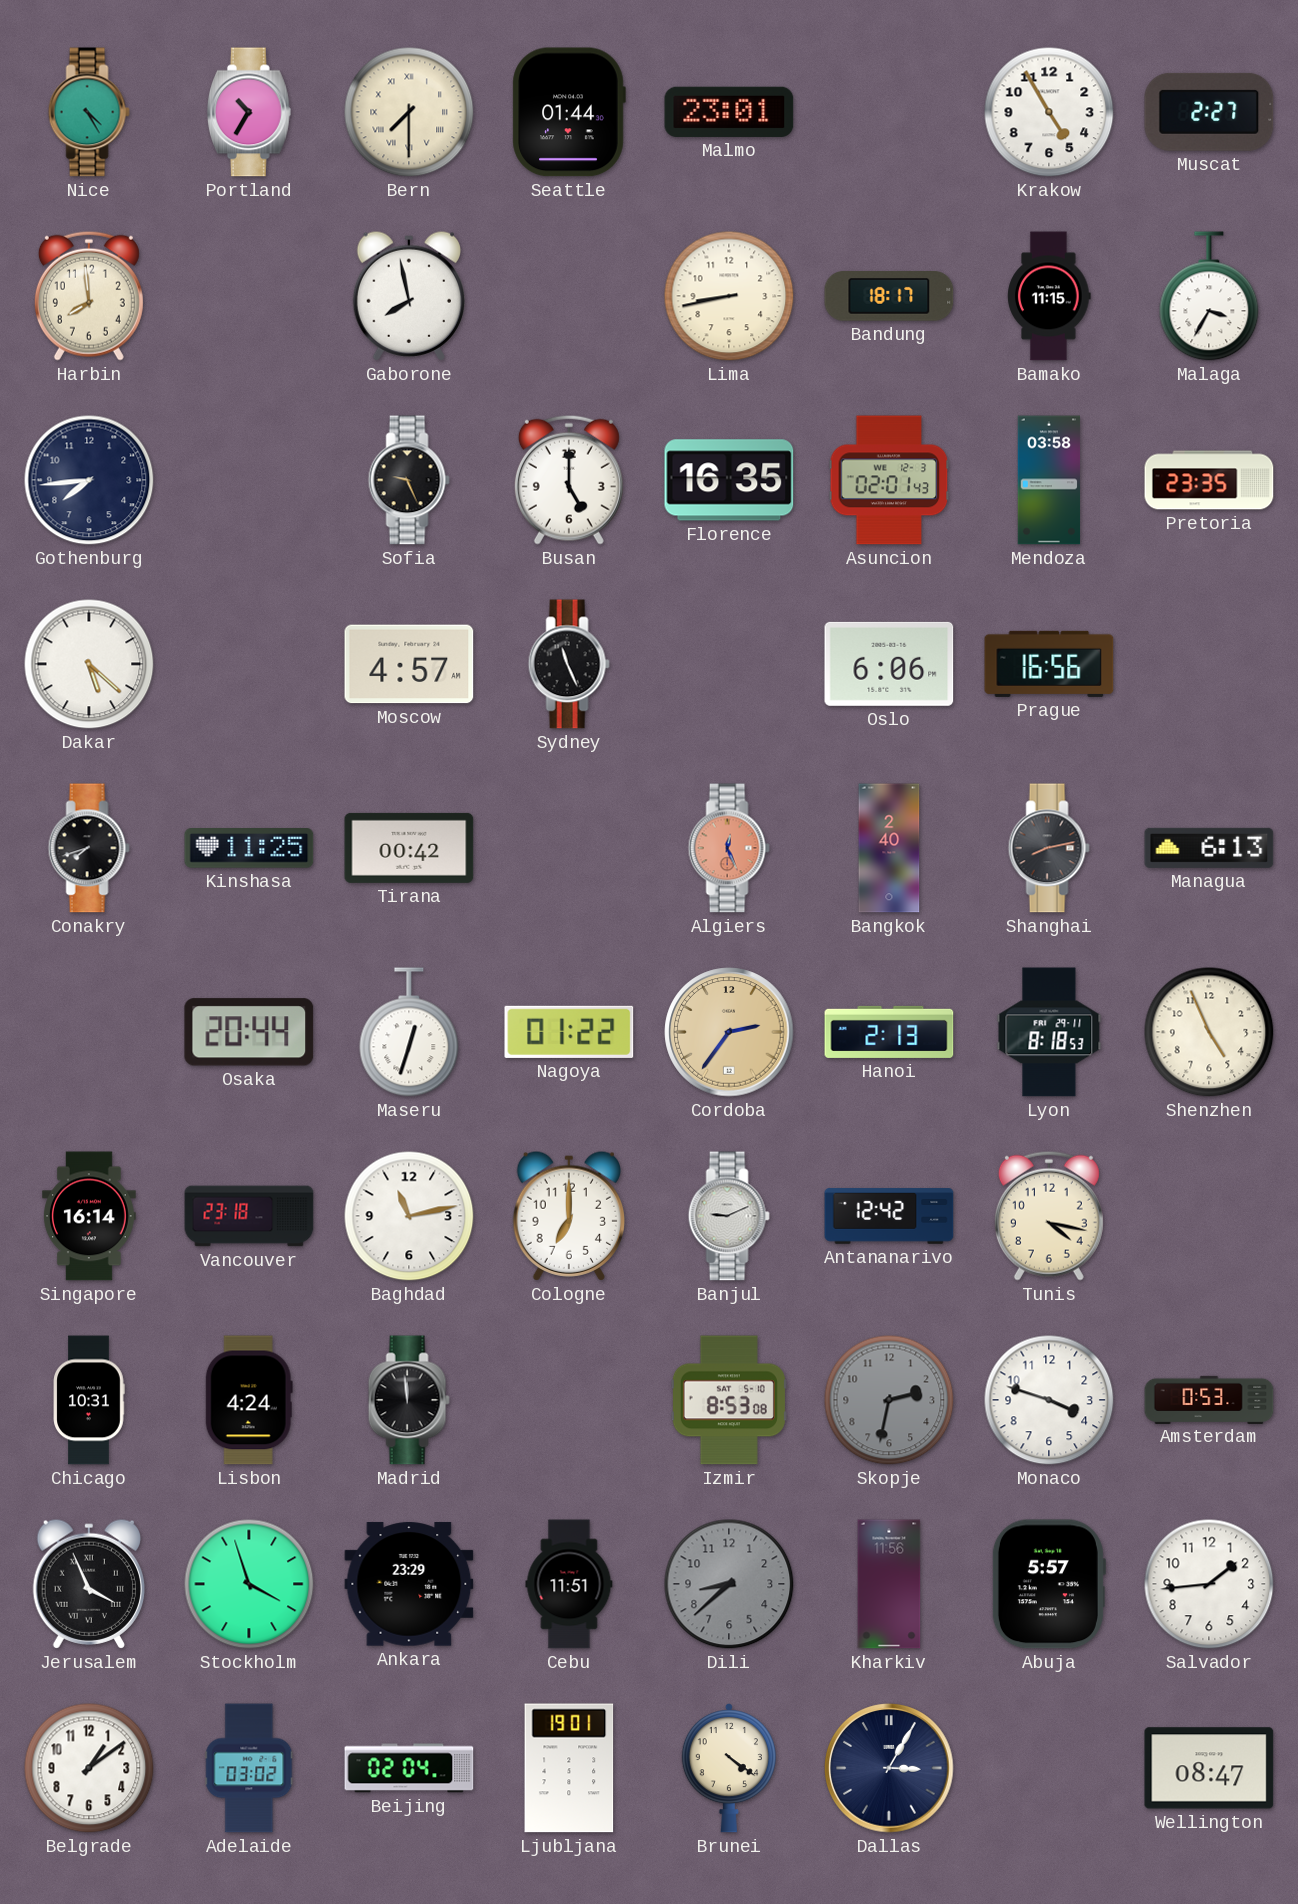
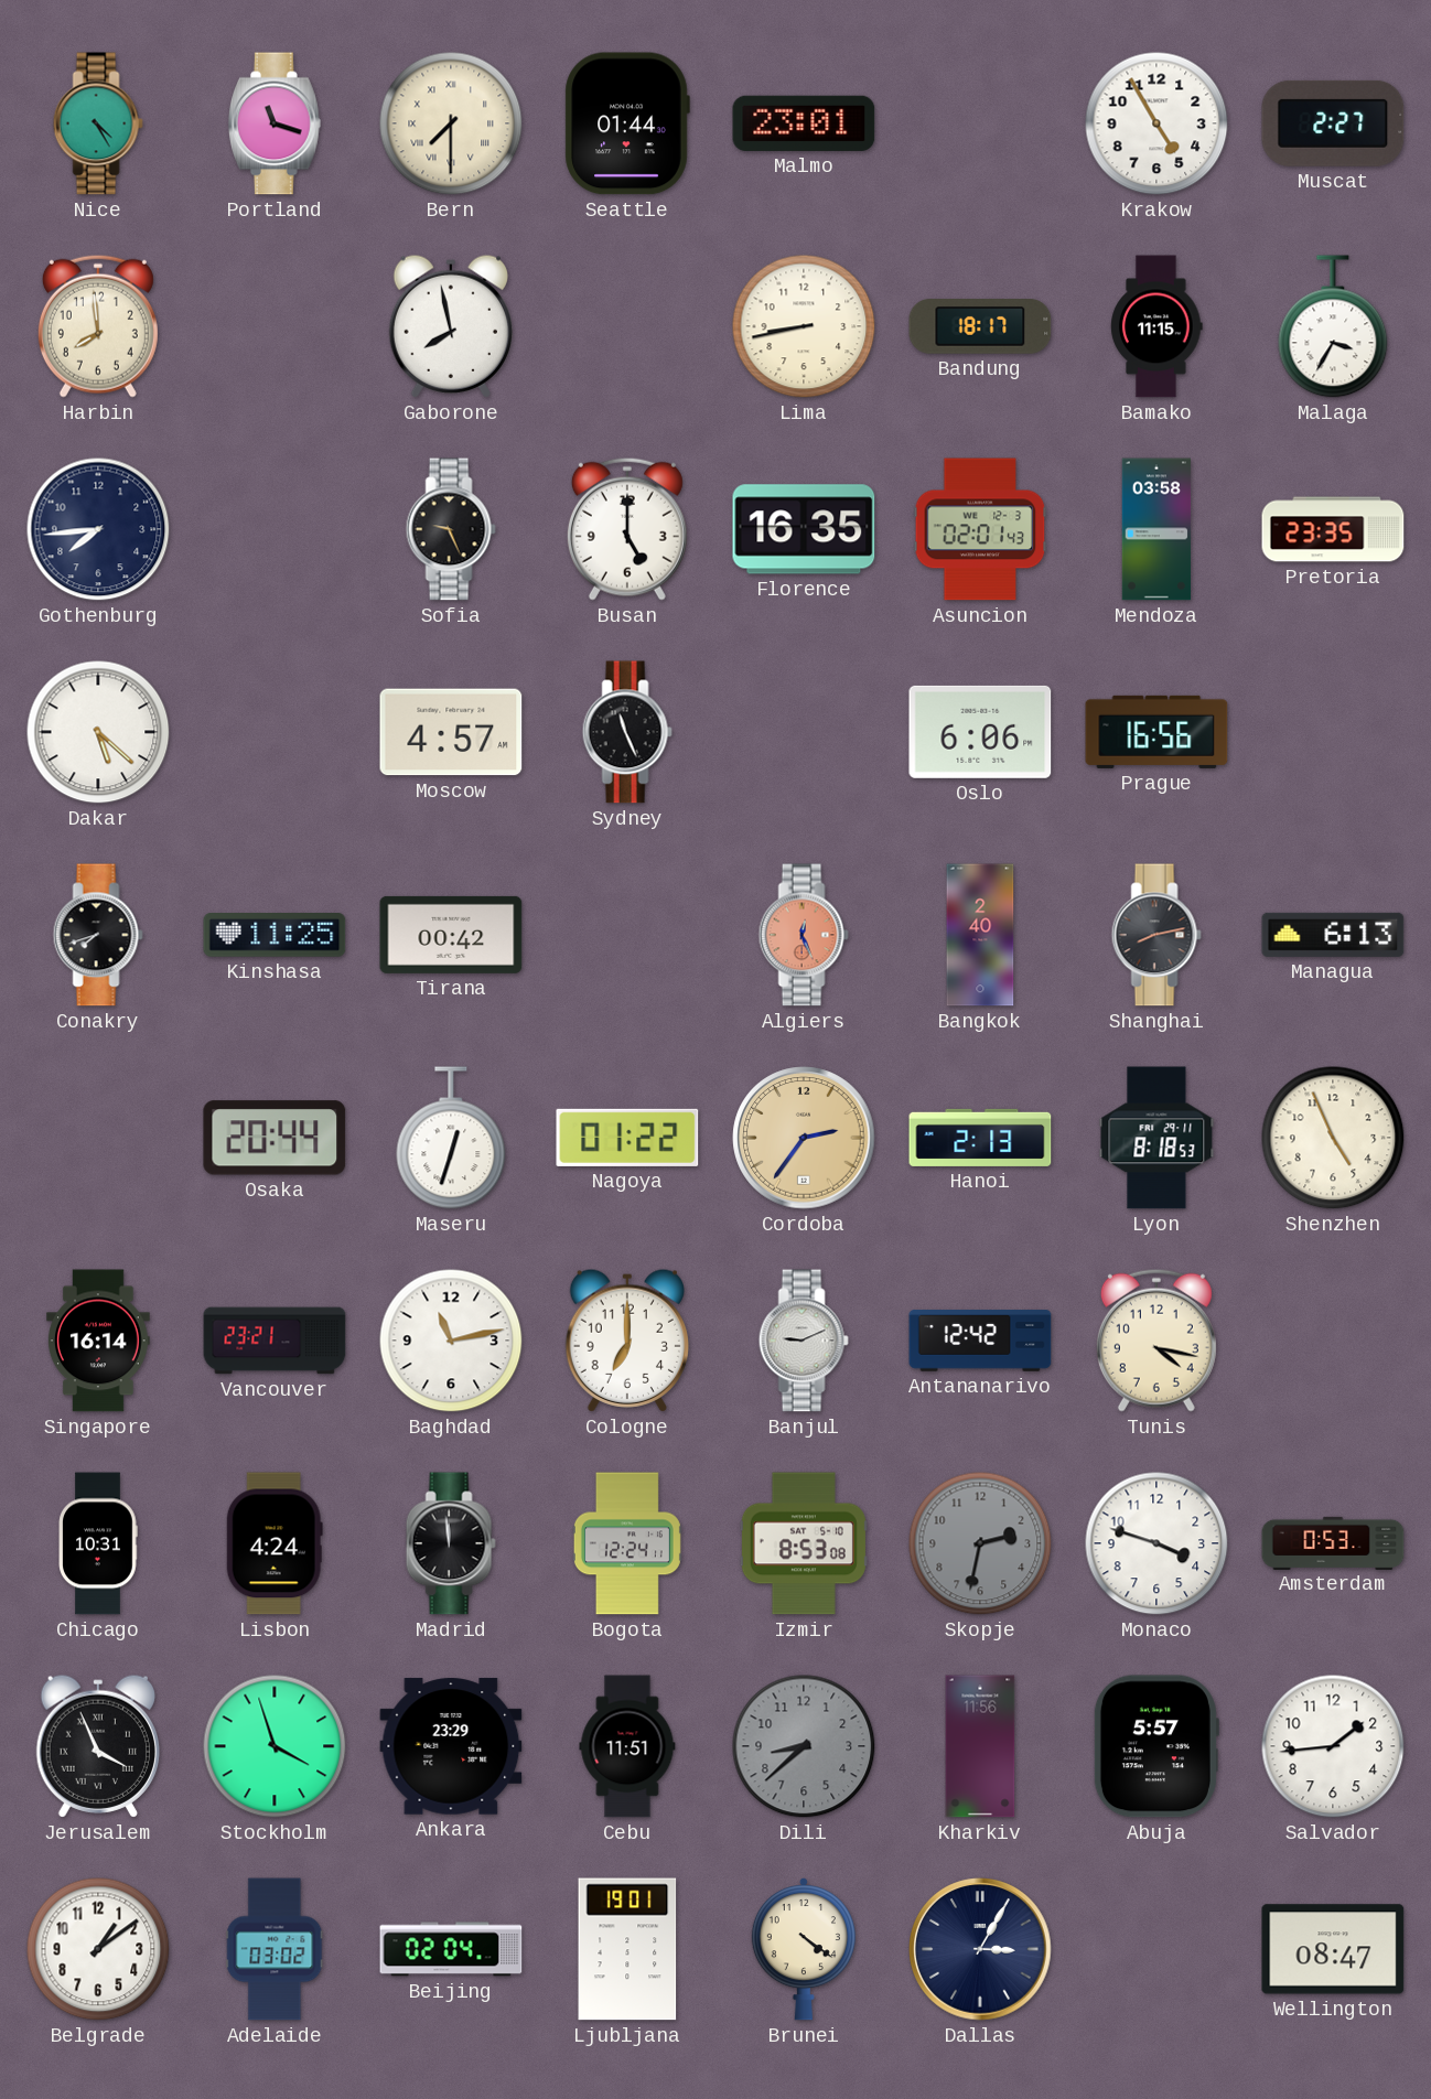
Portland: 10:35 -> 11:18
Vancouver: 23:18 -> 23:21
Bogota: none -> 12:24
